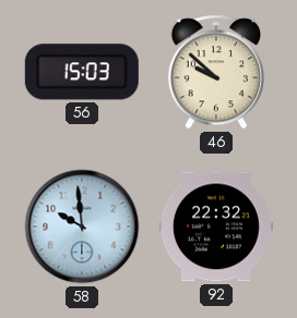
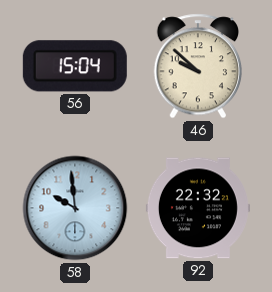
56: 15:03 -> 15:04
